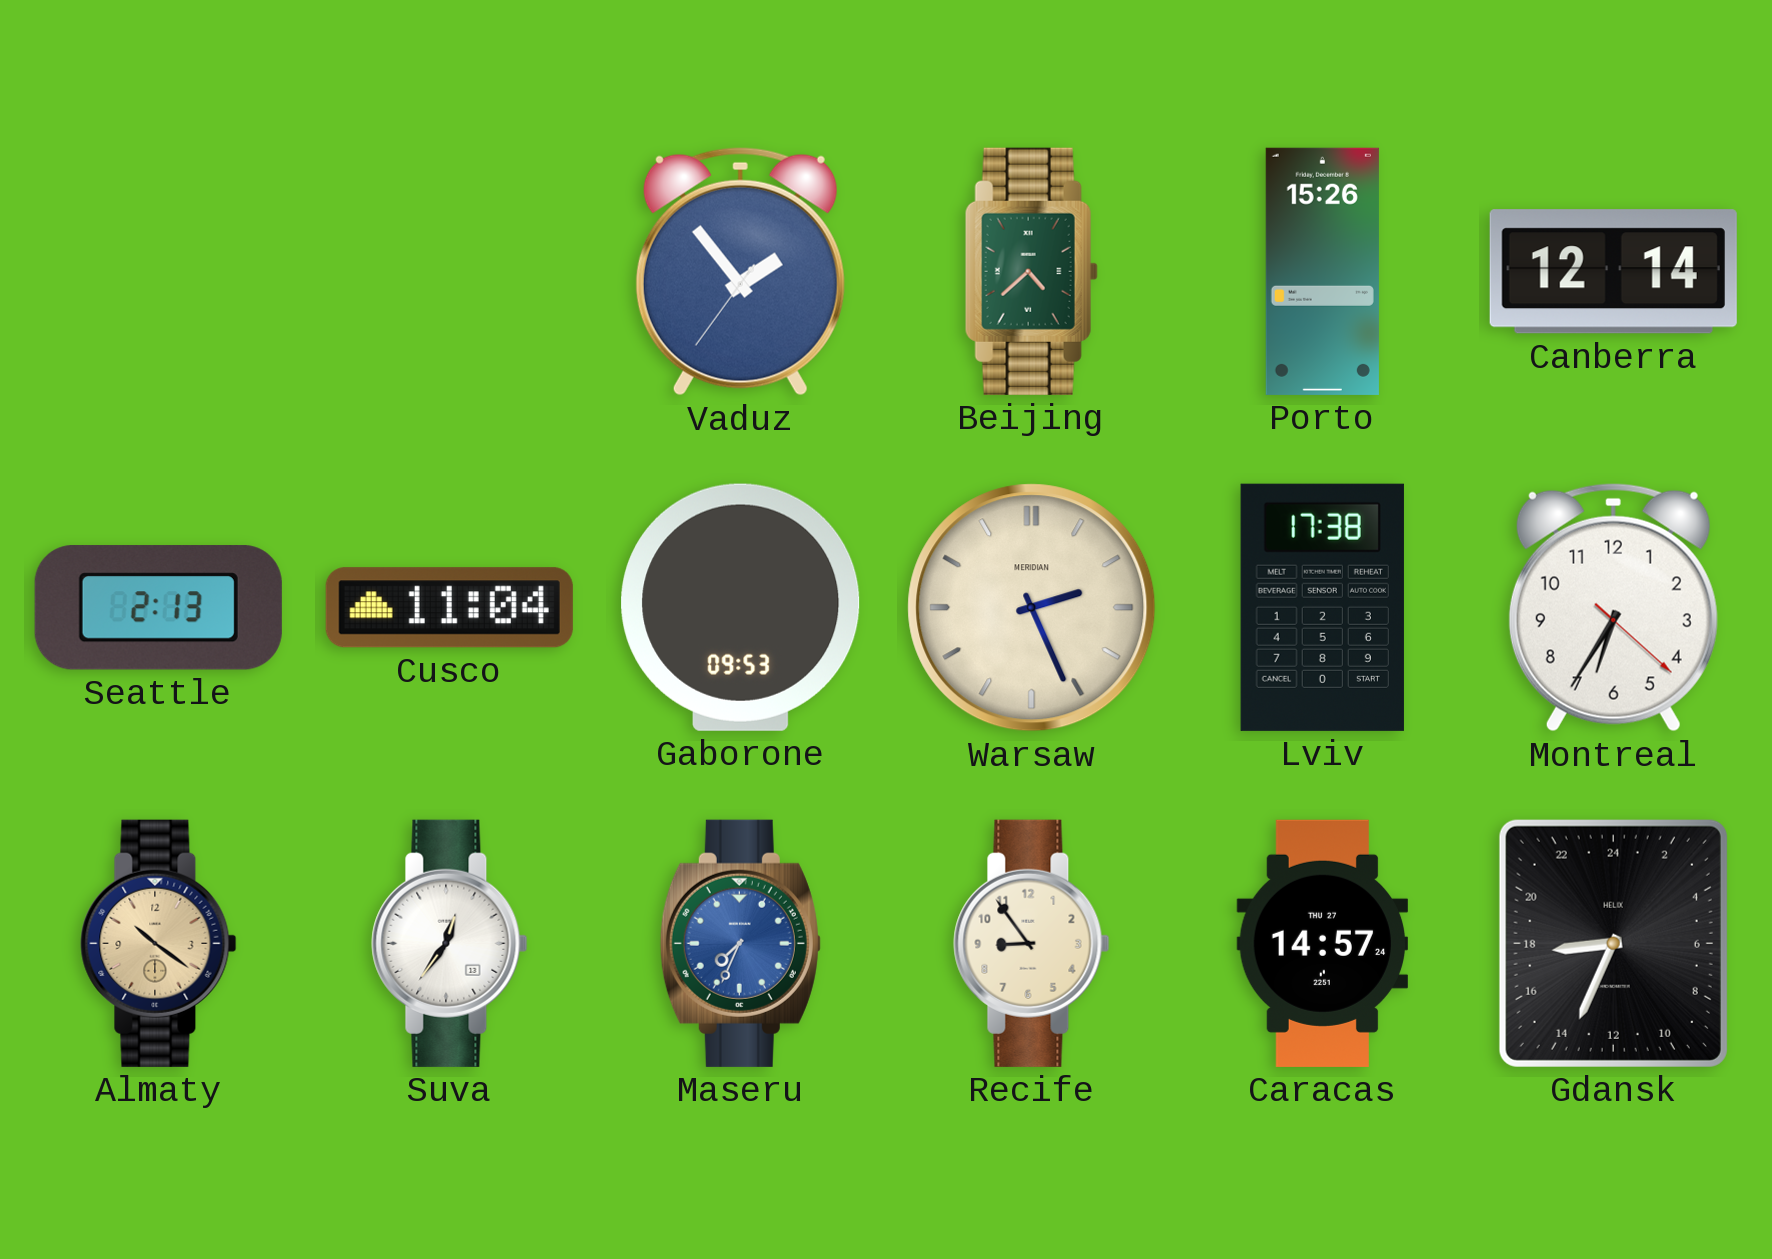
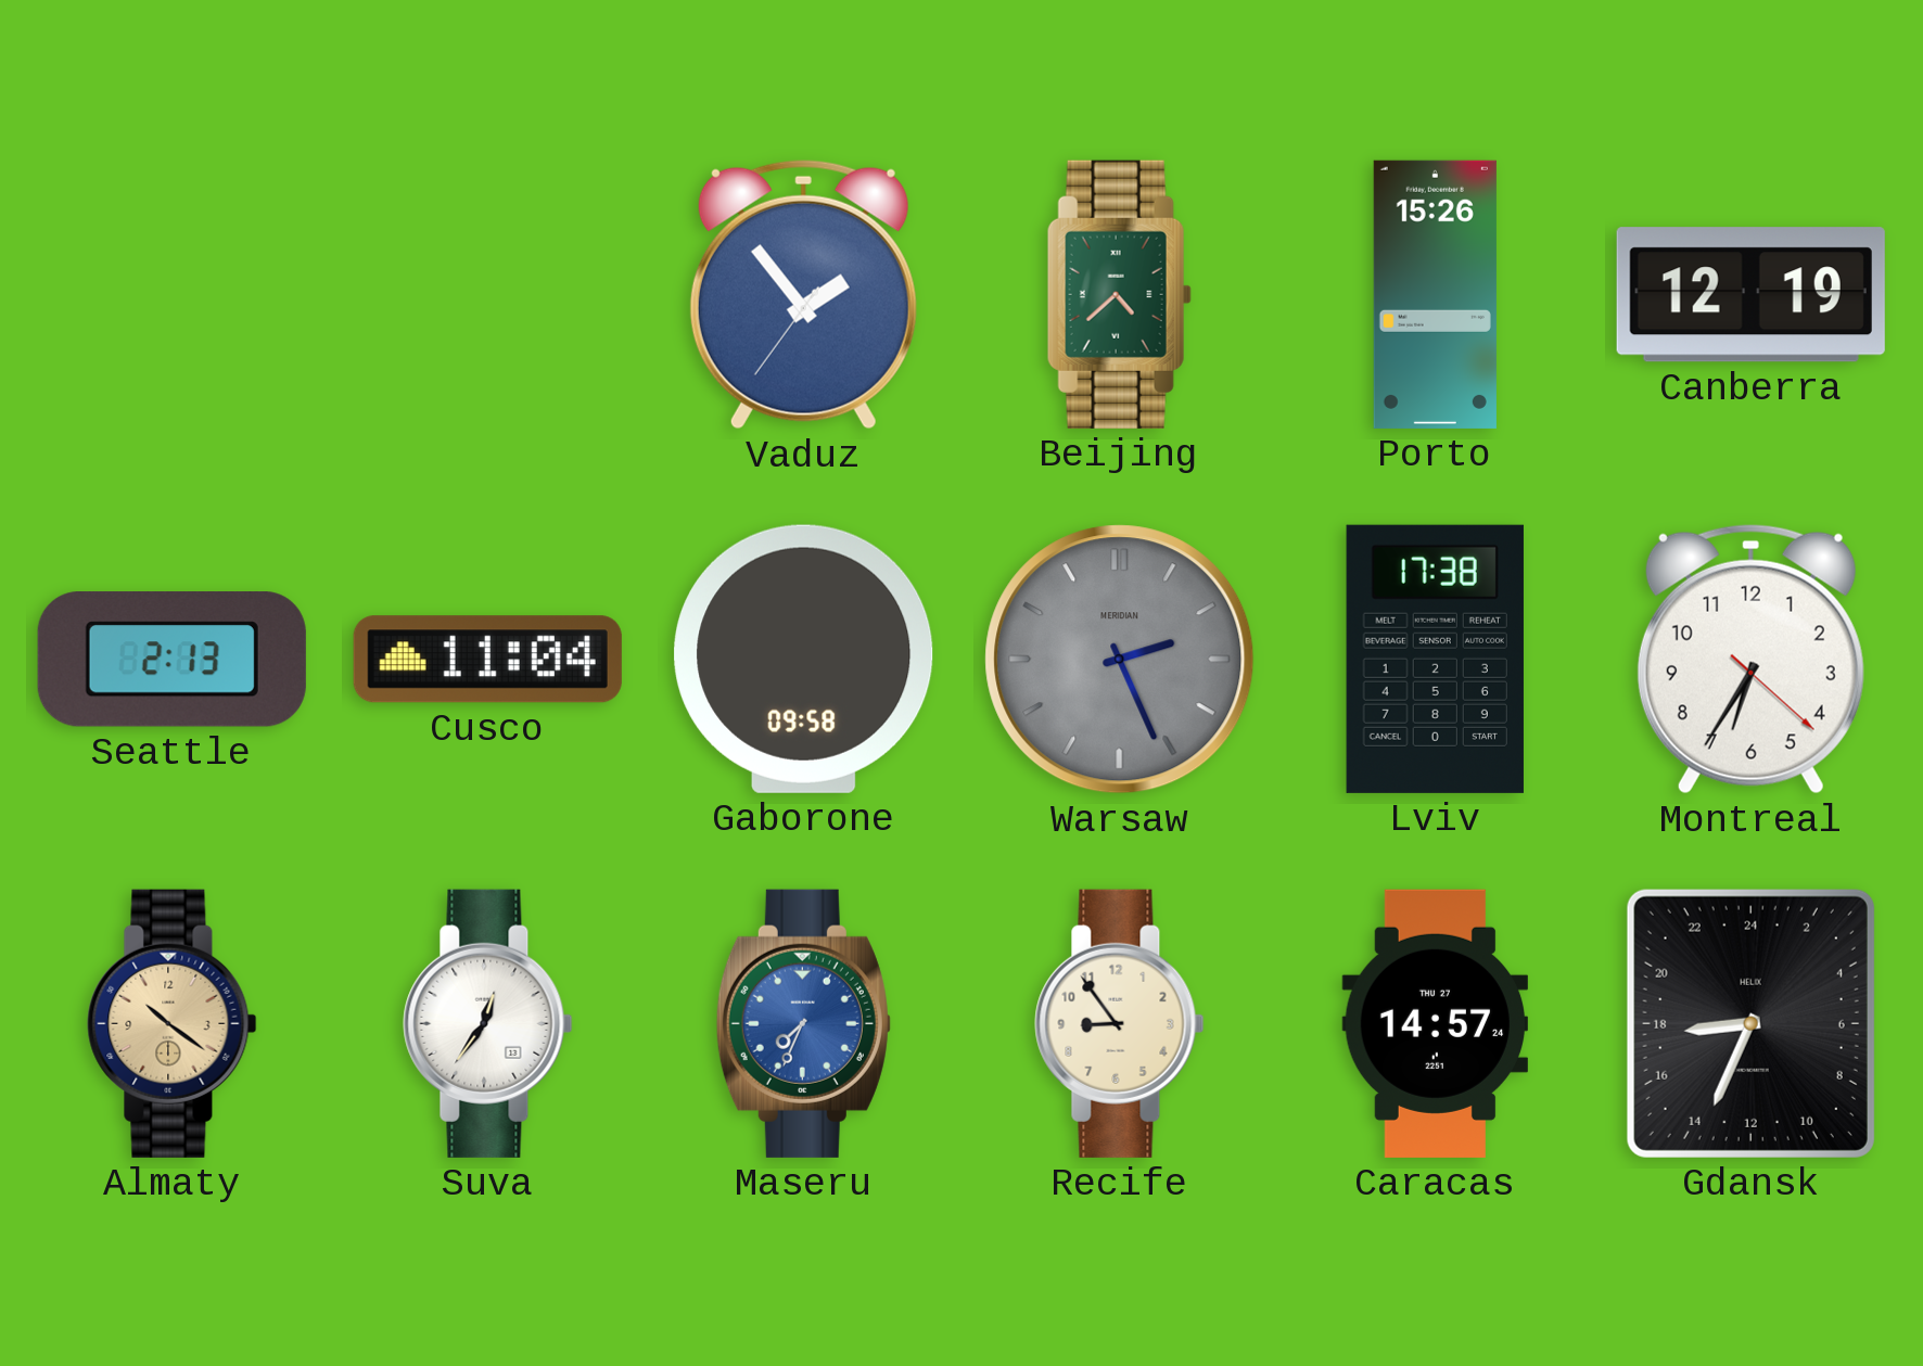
Canberra: 12:14 -> 12:19
Gaborone: 09:53 -> 09:58
Warsaw dial: cream -> grey
